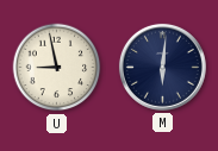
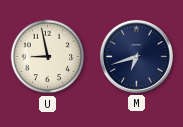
M: 6:01 -> 6:42
